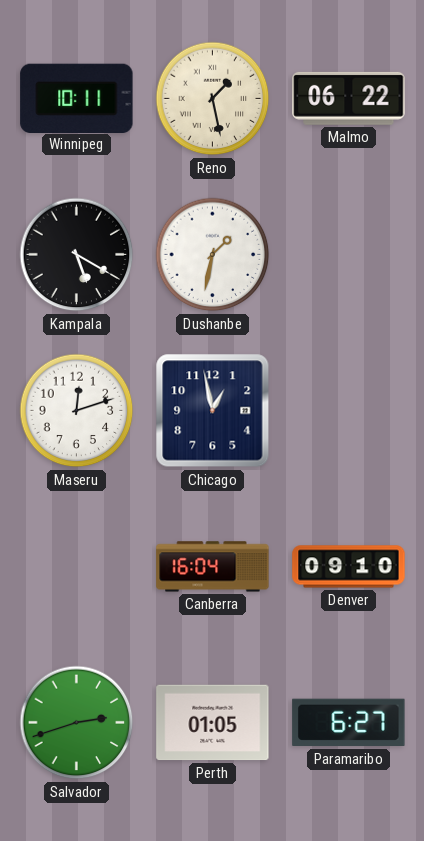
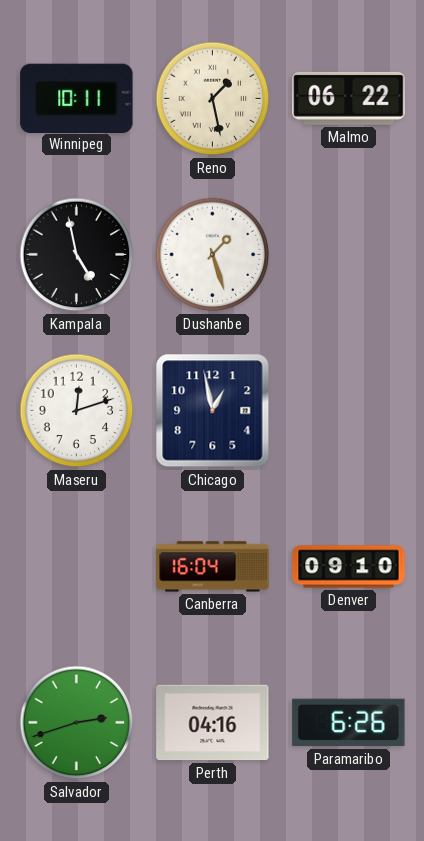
Kampala: 5:20 -> 4:58
Dushanbe: 1:32 -> 1:27
Perth: 01:05 -> 04:16
Paramaribo: 6:27 -> 6:26
